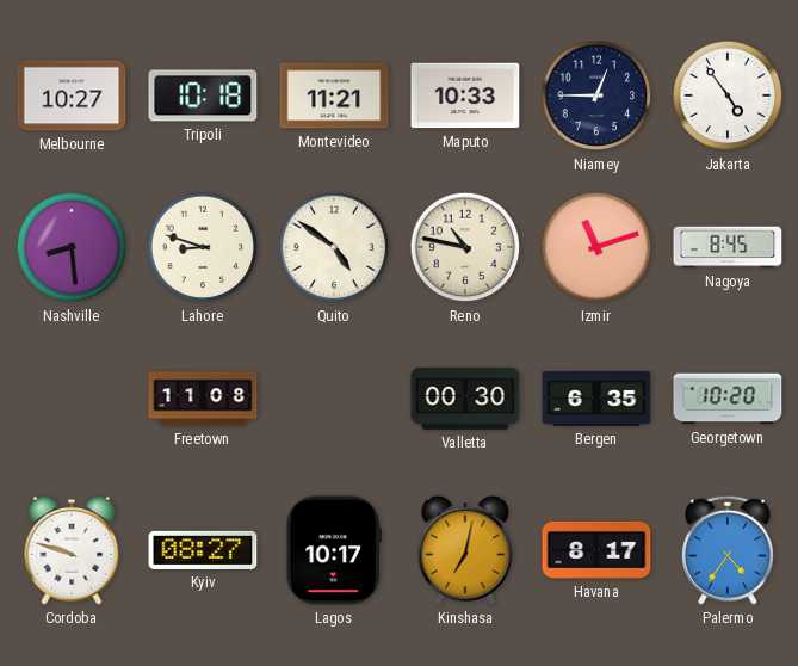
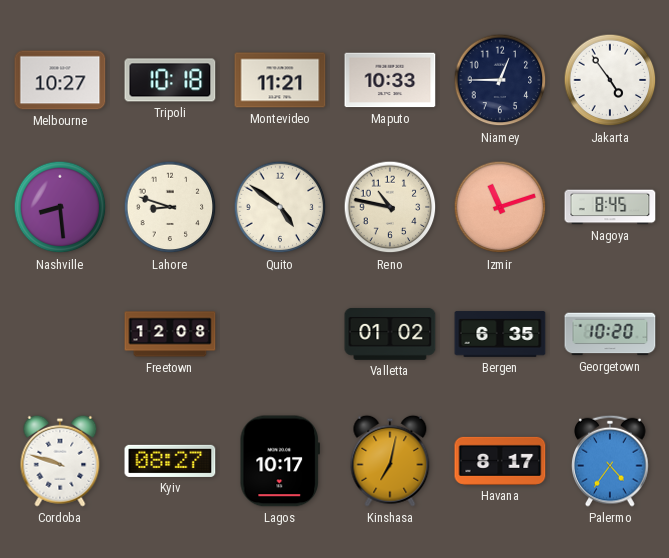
Freetown: 11:08 -> 12:08
Valletta: 00:30 -> 01:02
